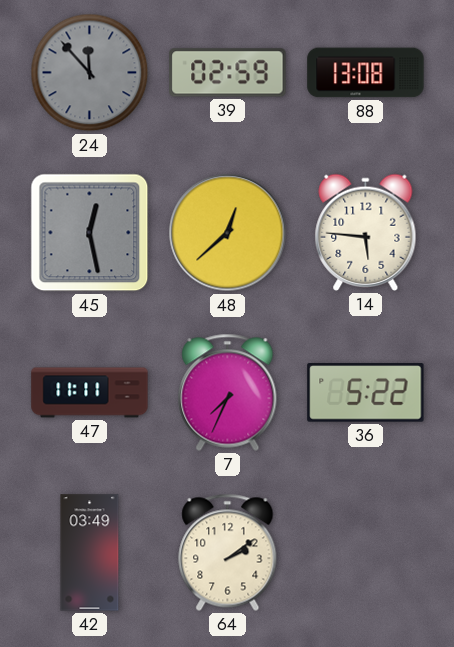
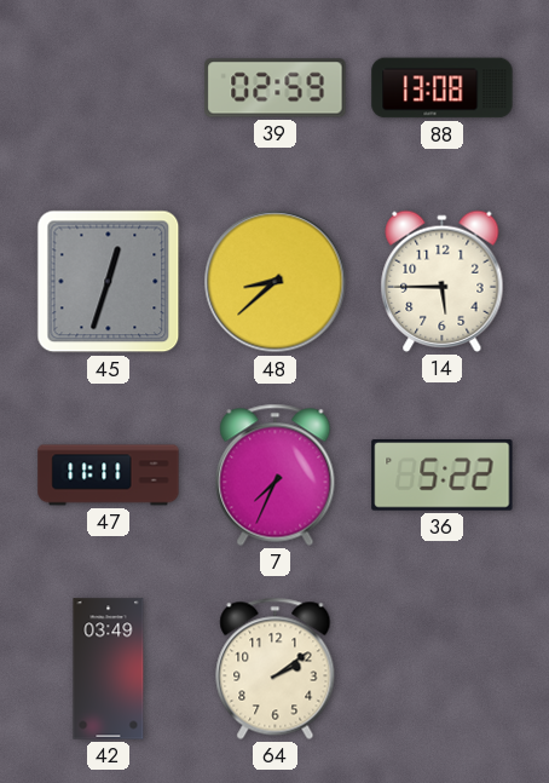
24: 11:53 -> none
45: 12:28 -> 12:33
48: 12:38 -> 8:38
14: 5:46 -> 5:45
